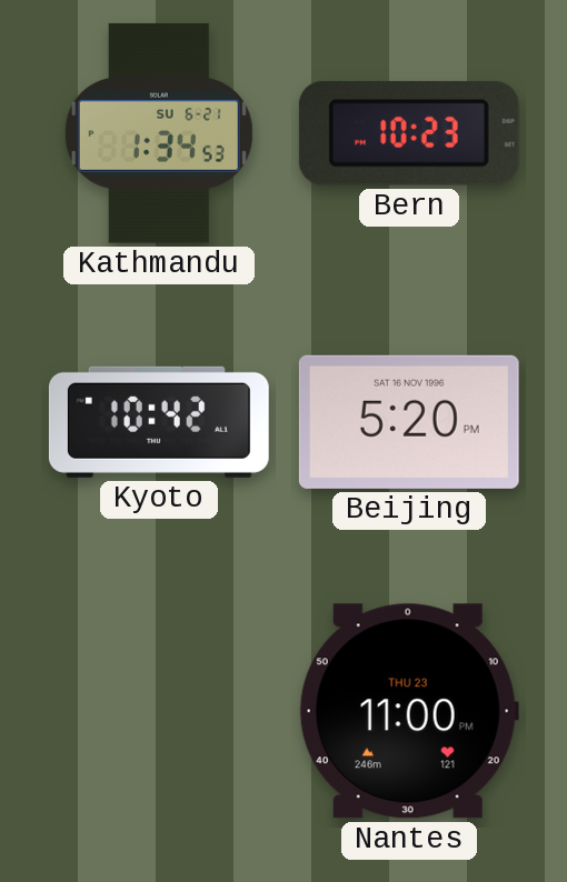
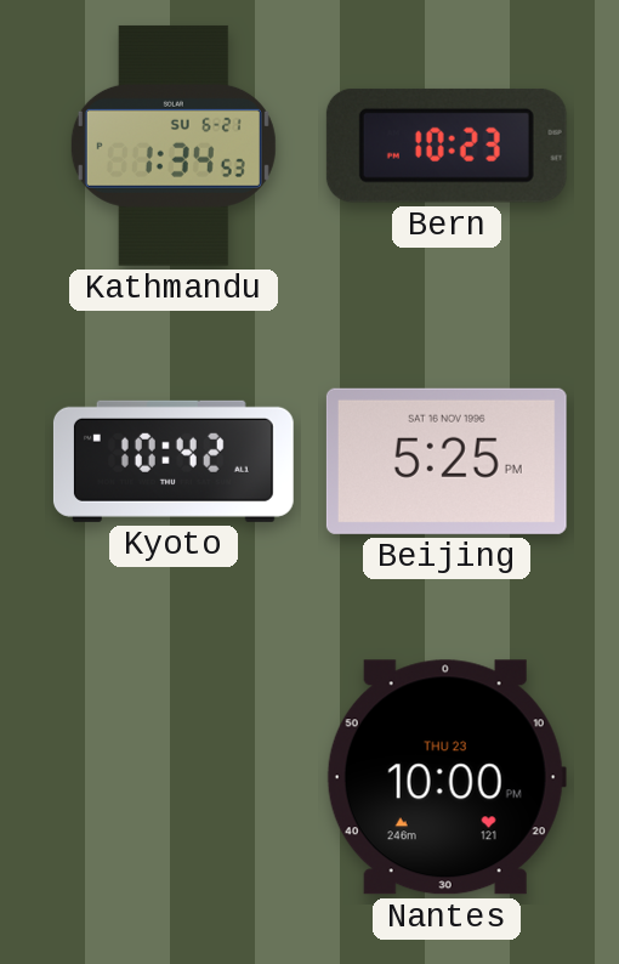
Beijing: 5:20 -> 5:25
Nantes: 11:00 -> 10:00
